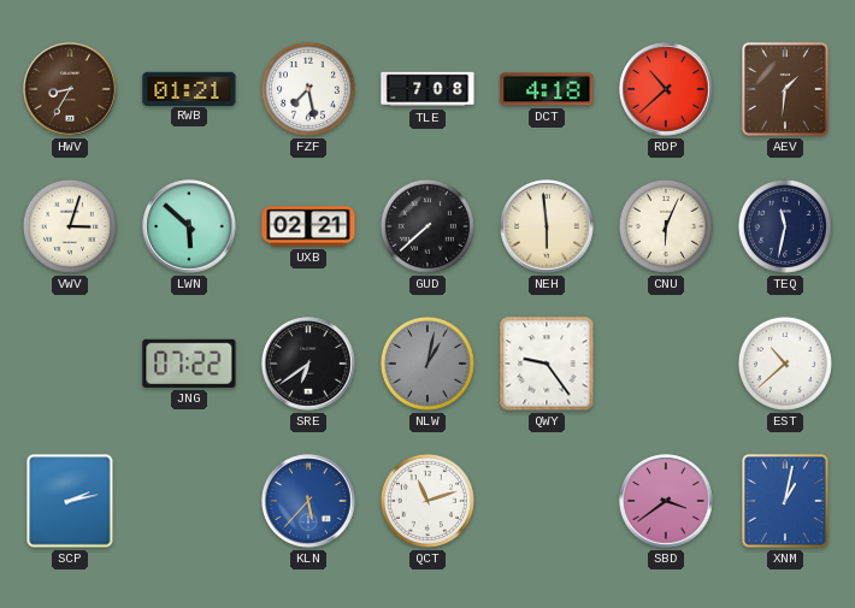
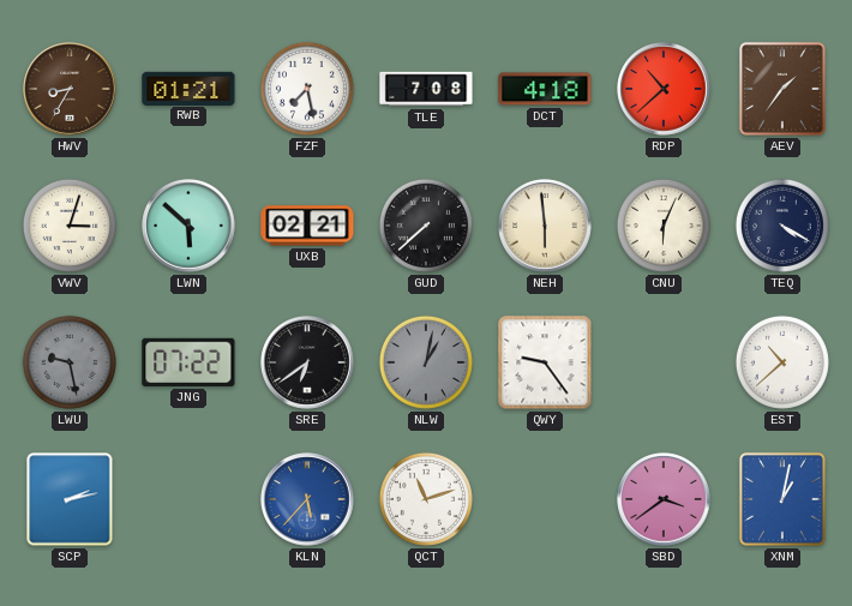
AEV: 1:31 -> 1:36
TEQ: 11:32 -> 4:20
LWU: none -> 9:28
